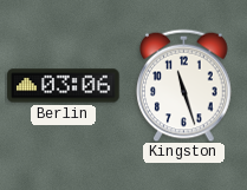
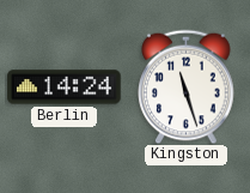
Berlin: 03:06 -> 14:24
